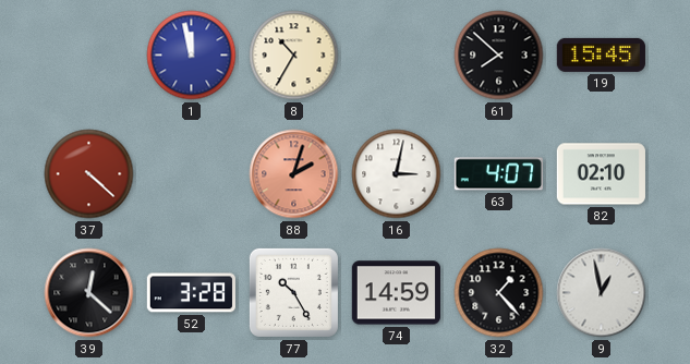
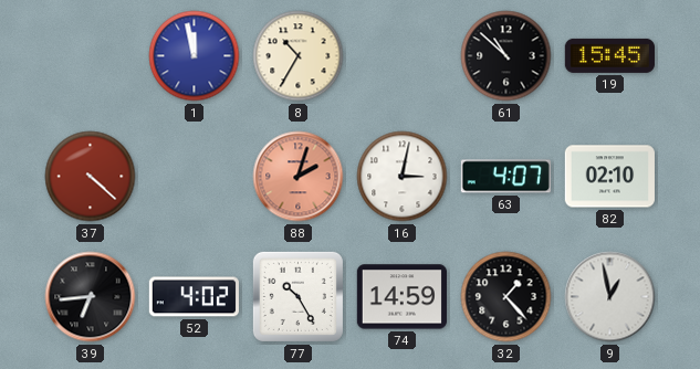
61: 7:52 -> 10:52
39: 12:22 -> 6:44
52: 3:28 -> 4:02
